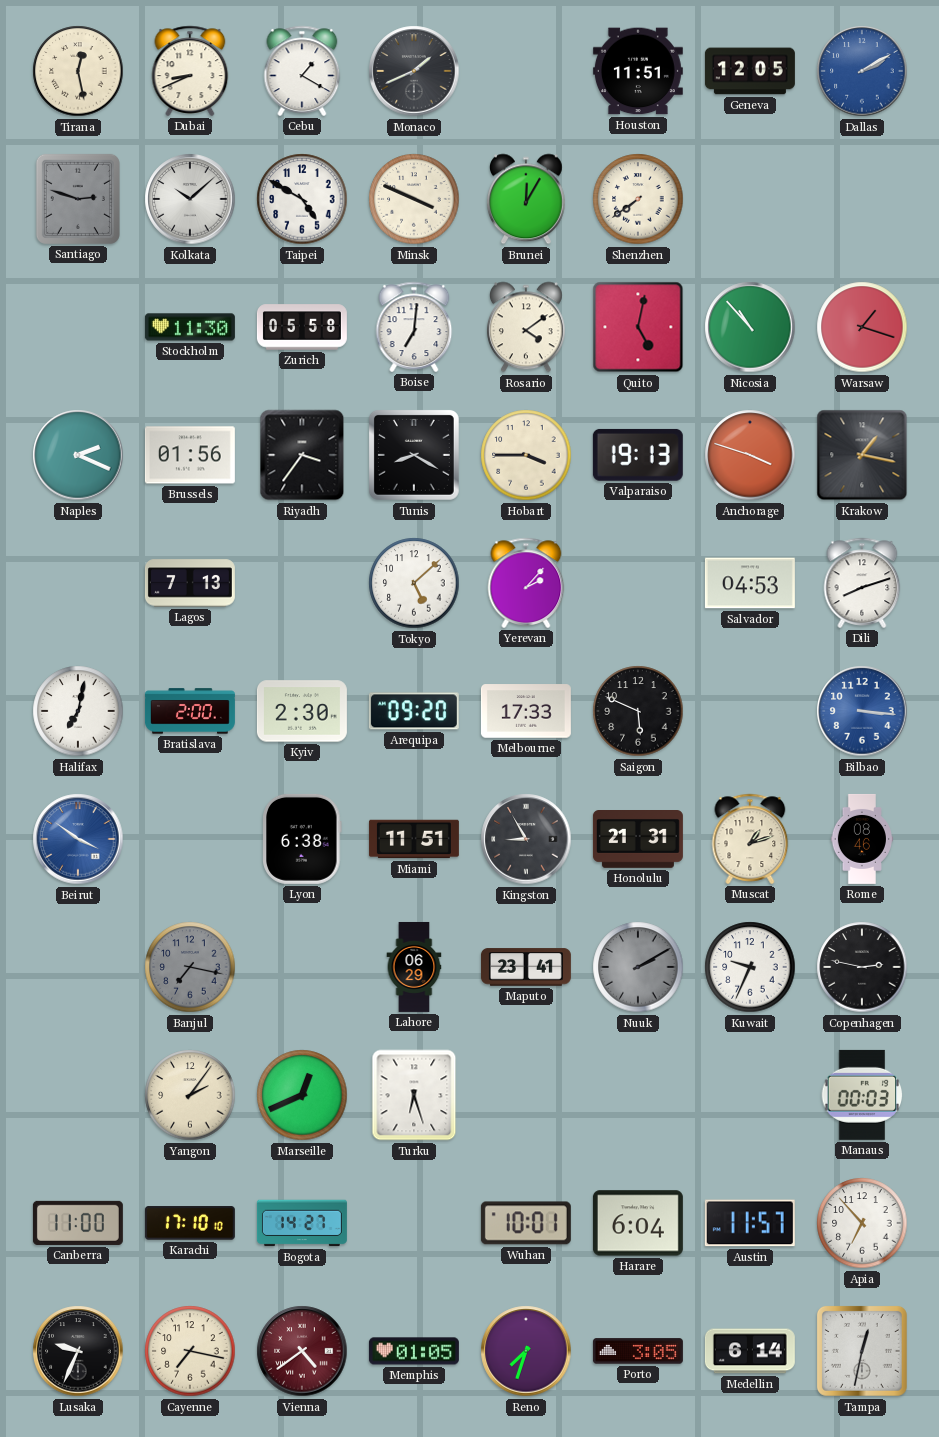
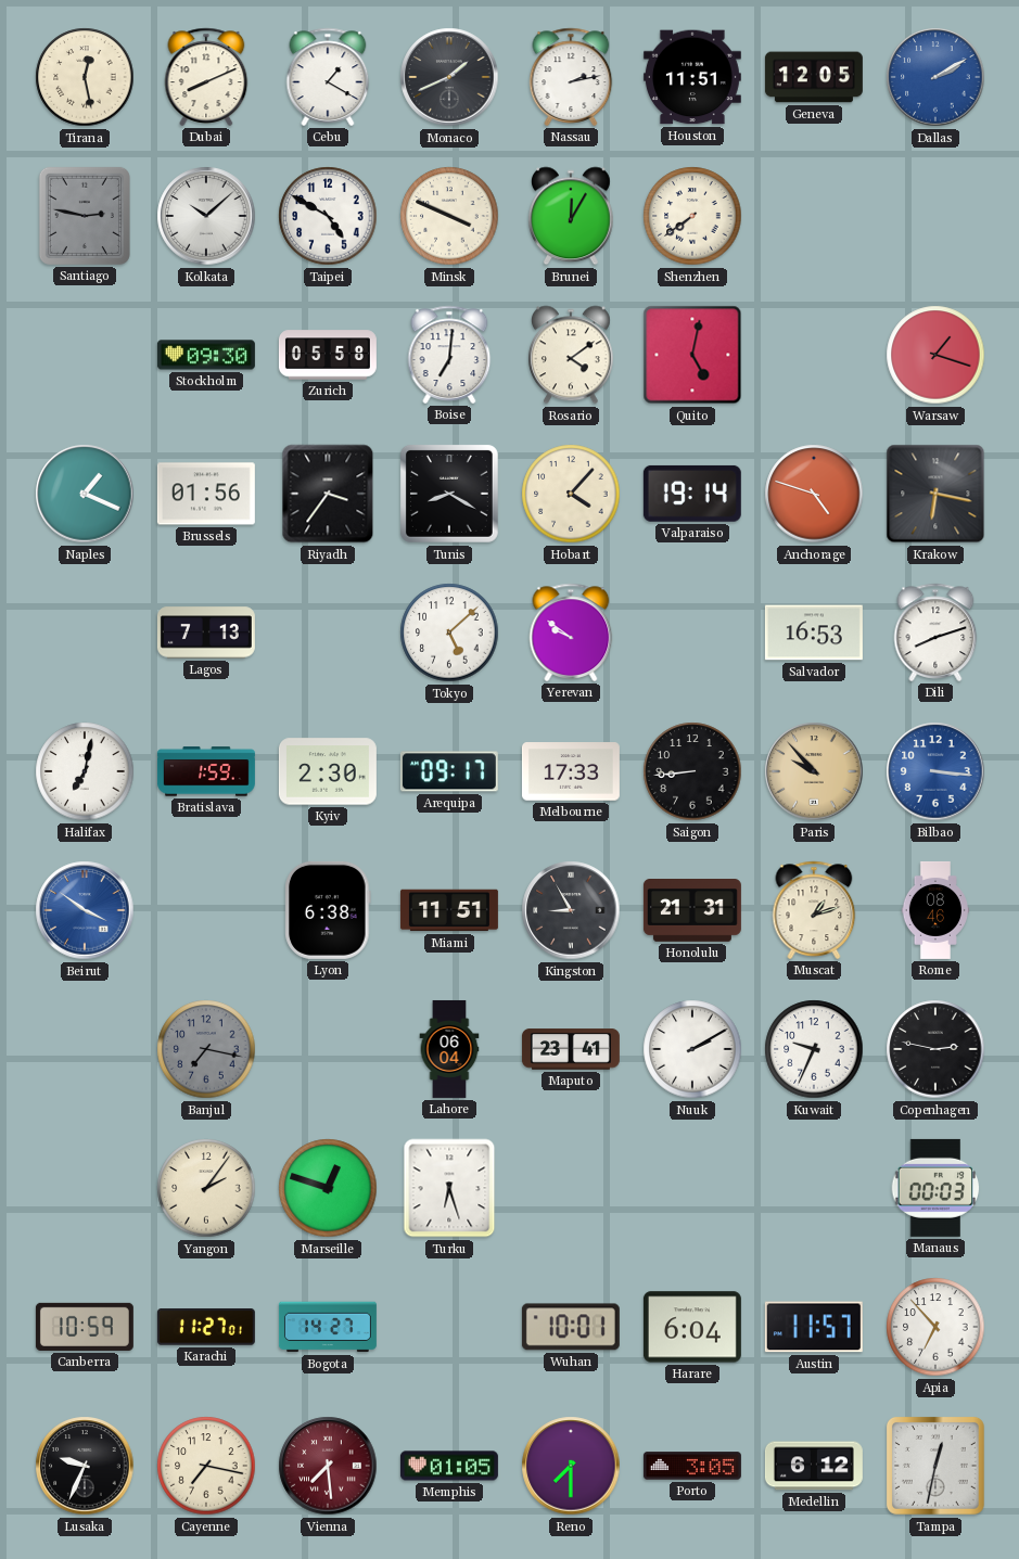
Dubai: 8:41 -> 8:11
Nassau: none -> 2:13
Santiago: 2:48 -> 2:47
Stockholm: 11:30 -> 09:30
Nicosia: 10:53 -> none
Naples: 2:19 -> 1:19
Hobart: 3:45 -> 4:07
Valparaiso: 19:13 -> 19:14
Anchorage: 3:48 -> 4:48
Krakow: 1:17 -> 6:17
Yerevan: 2:07 -> 9:51
Salvador: 04:53 -> 16:53
Bratislava: 2:00 -> 1:59
Arequipa: 09:20 -> 09:17
Saigon: 5:49 -> 8:44
Paris: none -> 9:53
Lahore: 06:29 -> 06:04
Nuuk dial: grey -> white
Marseille: 12:41 -> 12:48
Canberra: 11:00 -> 10:59
Karachi: 17:10 -> 11:27
Vienna: 4:39 -> 7:29
Reno: 7:33 -> 7:30
Medellin: 6:14 -> 6:12
